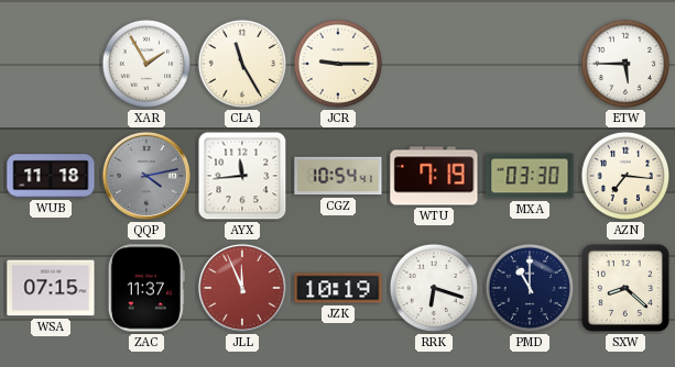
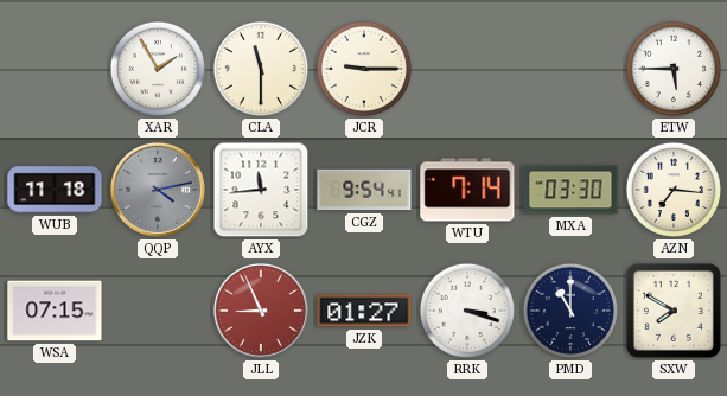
CLA: 11:25 -> 11:30
CGZ: 10:54 -> 9:54
WTU: 7:19 -> 7:14
ZAC: 11:37 -> none
JLL: 11:56 -> 8:56
JZK: 10:19 -> 01:27
RRK: 6:18 -> 3:18
SXW: 8:22 -> 7:50
